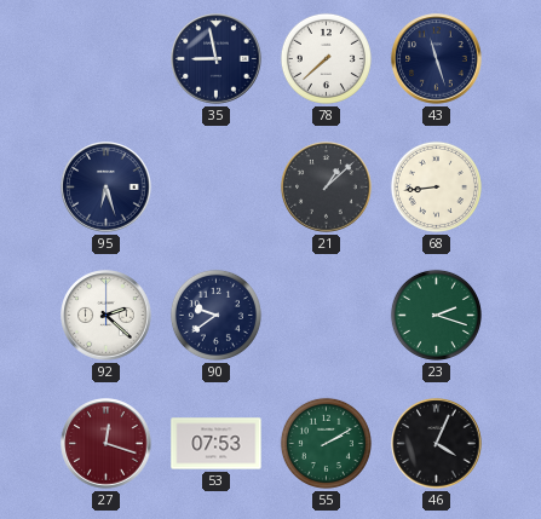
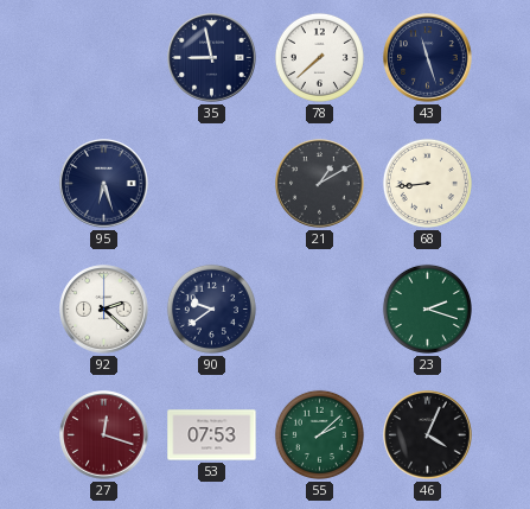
21: 1:08 -> 1:10
55: 2:10 -> 2:08
